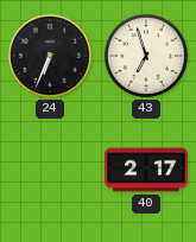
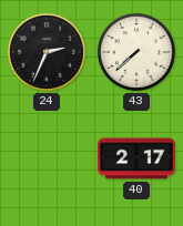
24: 6:34 -> 2:34
43: 6:57 -> 7:38
